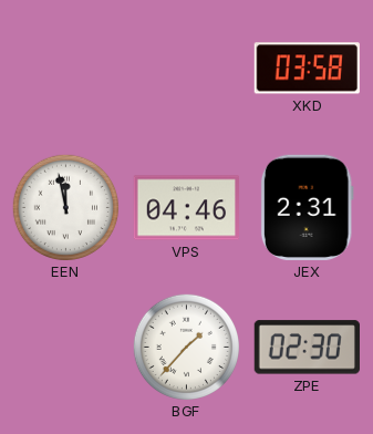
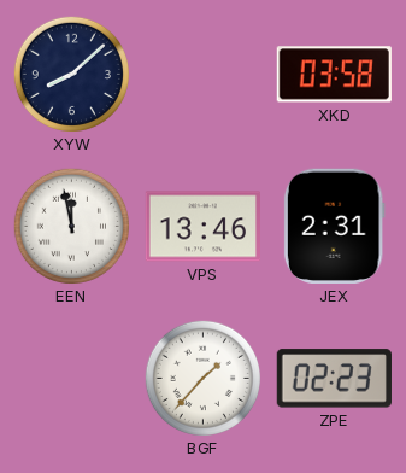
XYW: none -> 8:08
VPS: 04:46 -> 13:46
ZPE: 02:30 -> 02:23
